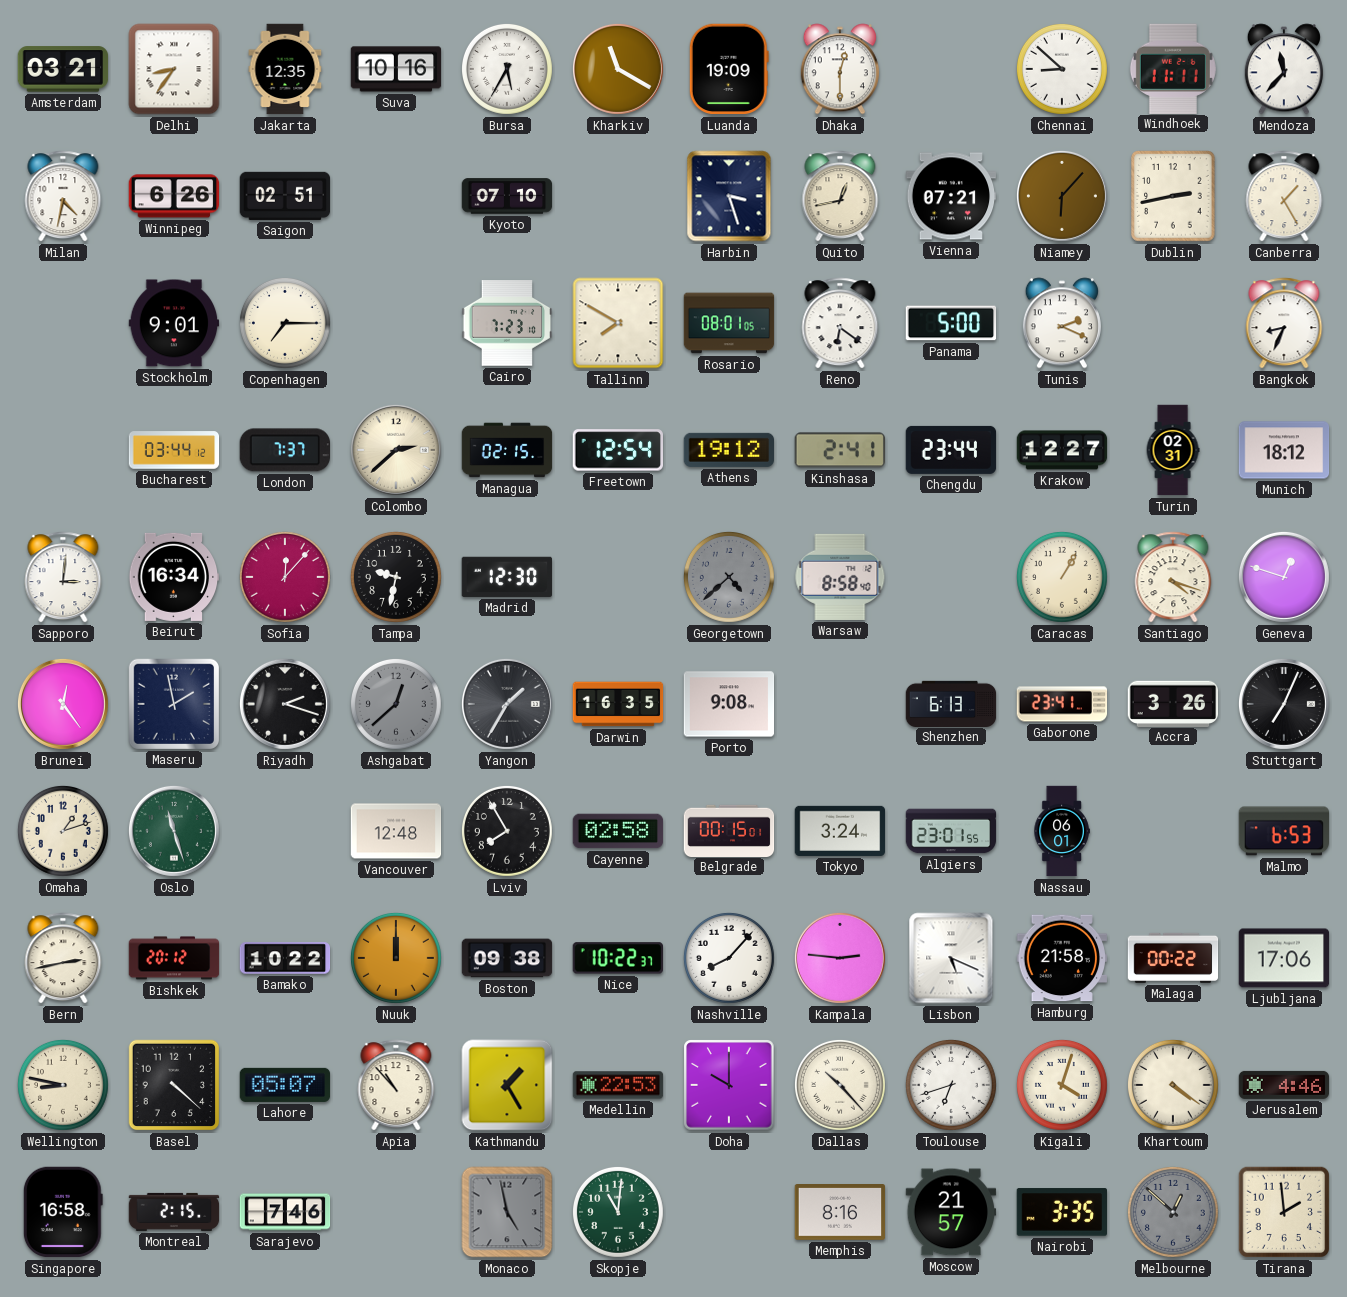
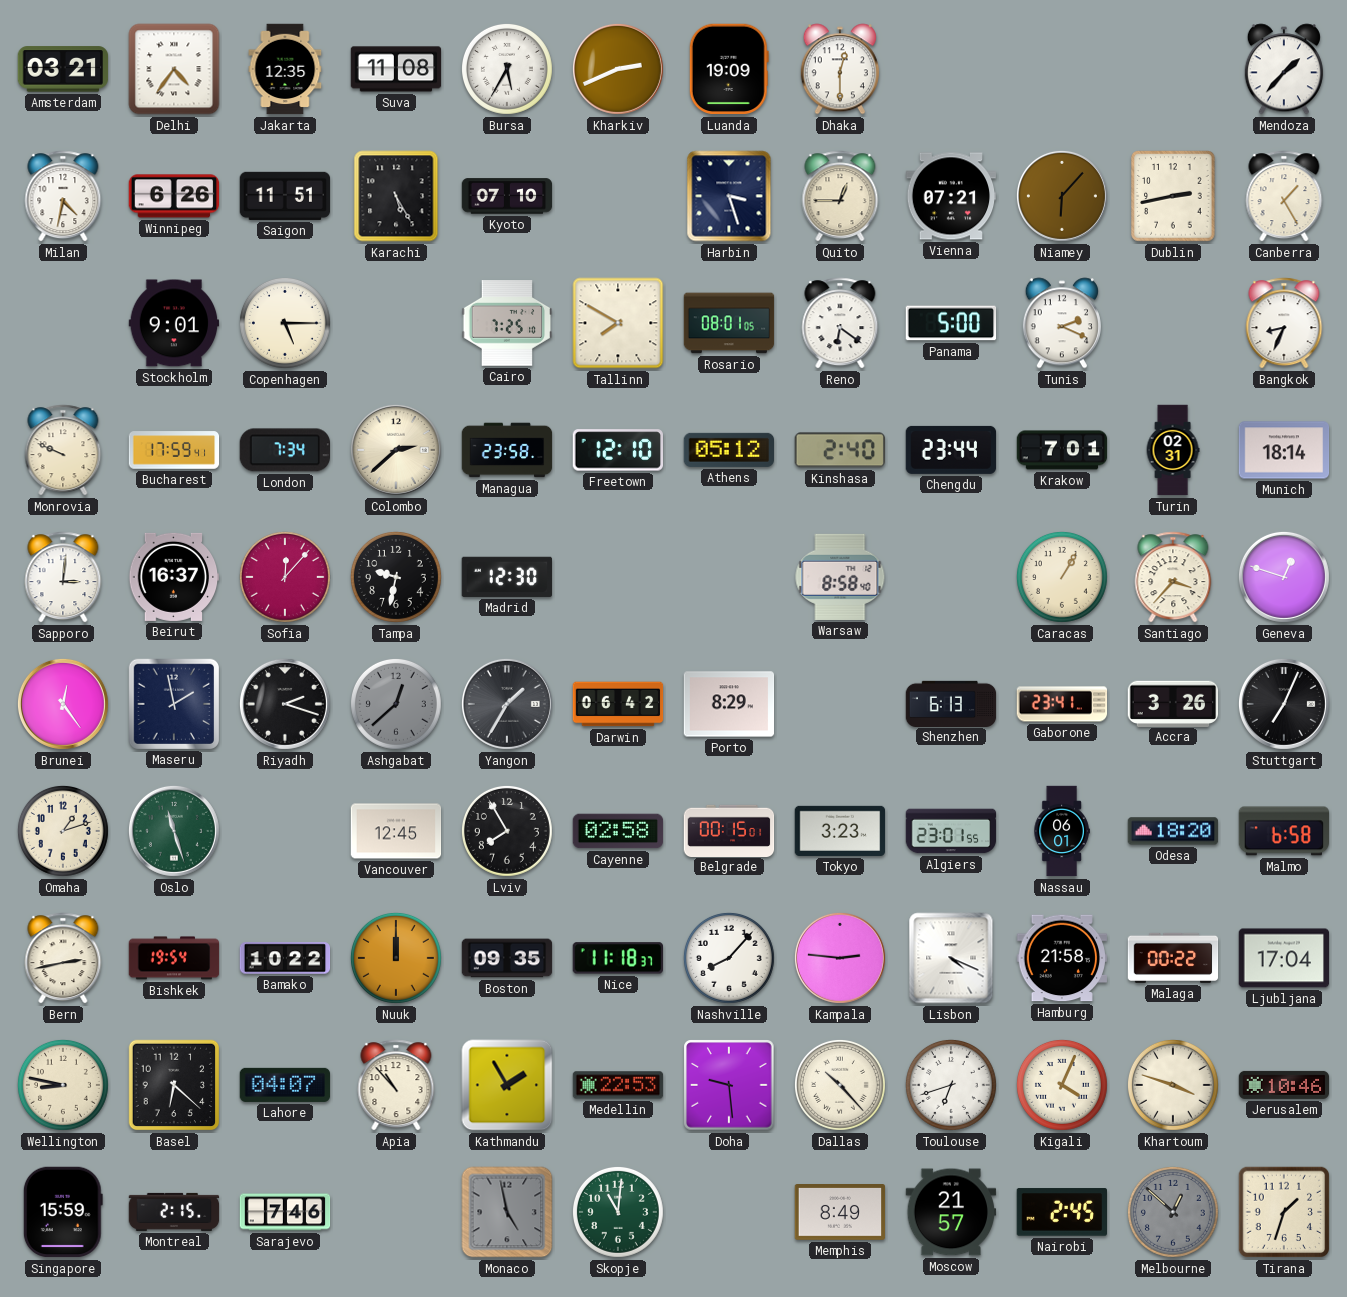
Delhi: 8:36 -> 4:36
Suva: 10:16 -> 11:08
Kharkiv: 11:20 -> 2:41
Chennai: 8:52 -> none
Windhoek: 11:11 -> none
Mendoza: 11:37 -> 1:37
Saigon: 02:51 -> 11:51
Karachi: none -> 5:25
Quito: 12:43 -> 12:45
Copenhagen: 7:15 -> 5:15
Cairo: 7:23 -> 7:25
Monrovia: none -> 9:49
Bucharest: 03:44 -> 17:59
London: 7:37 -> 7:34
Managua: 02:15 -> 23:58
Freetown: 12:54 -> 12:10
Athens: 19:12 -> 05:12
Kinshasa: 2:41 -> 2:40
Krakow: 12:27 -> 7:01
Munich: 18:12 -> 18:14
Beirut: 16:34 -> 16:37
Georgetown: 4:38 -> none
Santiago: 4:18 -> 3:37
Darwin: 16:35 -> 06:42
Porto: 9:08 -> 8:29
Vancouver: 12:48 -> 12:45
Tokyo: 3:24 -> 3:23
Odesa: none -> 18:20
Malmo: 6:53 -> 6:58
Bishkek: 20:12 -> 19:54
Boston: 09:38 -> 09:35
Nice: 10:22 -> 11:18
Lisbon: 5:19 -> 4:19
Ljubljana: 17:06 -> 17:04
Basel: 4:22 -> 6:22
Lahore: 05:07 -> 04:07
Kathmandu: 1:25 -> 1:55
Doha: 10:00 -> 9:29
Kigali: 4:03 -> 4:04
Khartoum: 4:21 -> 3:48
Jerusalem: 4:46 -> 10:46
Singapore: 16:58 -> 15:59
Memphis: 8:16 -> 8:49
Nairobi: 3:35 -> 2:45
Tirana: 1:59 -> 1:33
